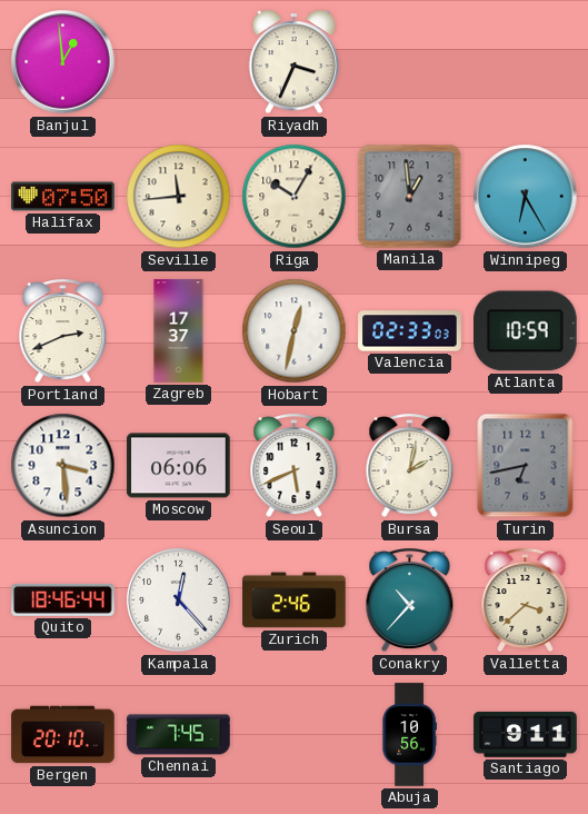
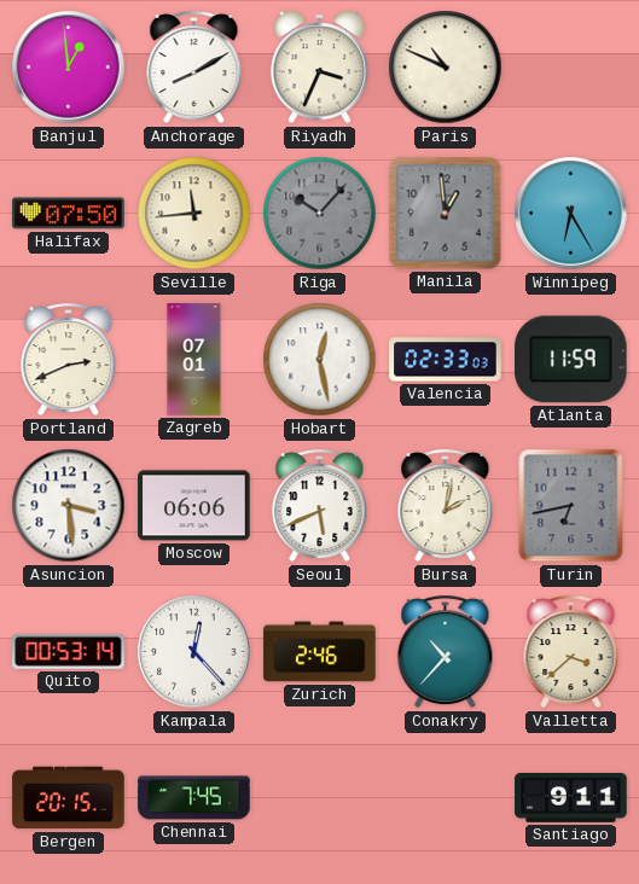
Anchorage: none -> 8:10
Paris: none -> 10:49
Riga: 10:05 -> 10:07
Riga dial: cream -> grey
Zagreb: 17:37 -> 07:01
Hobart: 12:32 -> 12:28
Atlanta: 10:59 -> 11:59
Quito: 18:46 -> 00:53
Bergen: 20:10 -> 20:15
Abuja: 10:56 -> none
